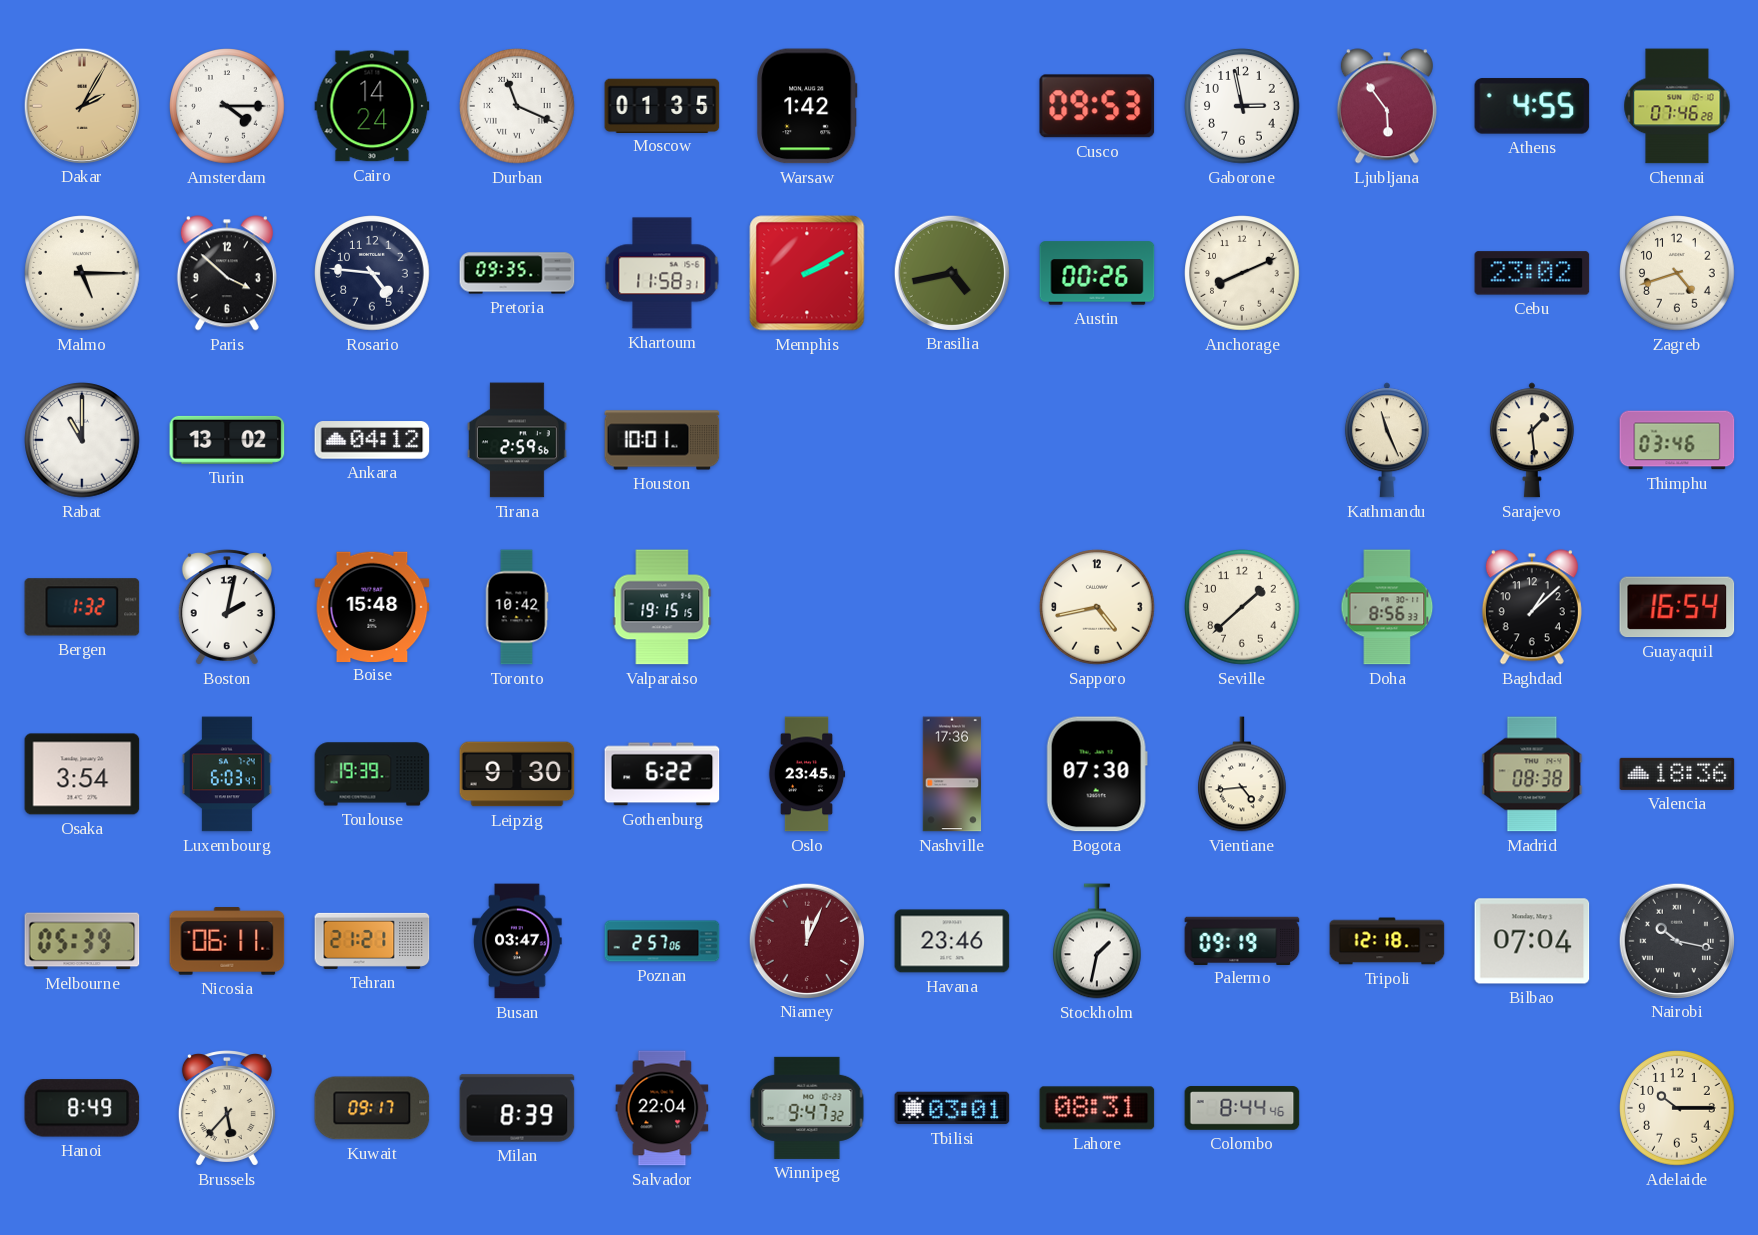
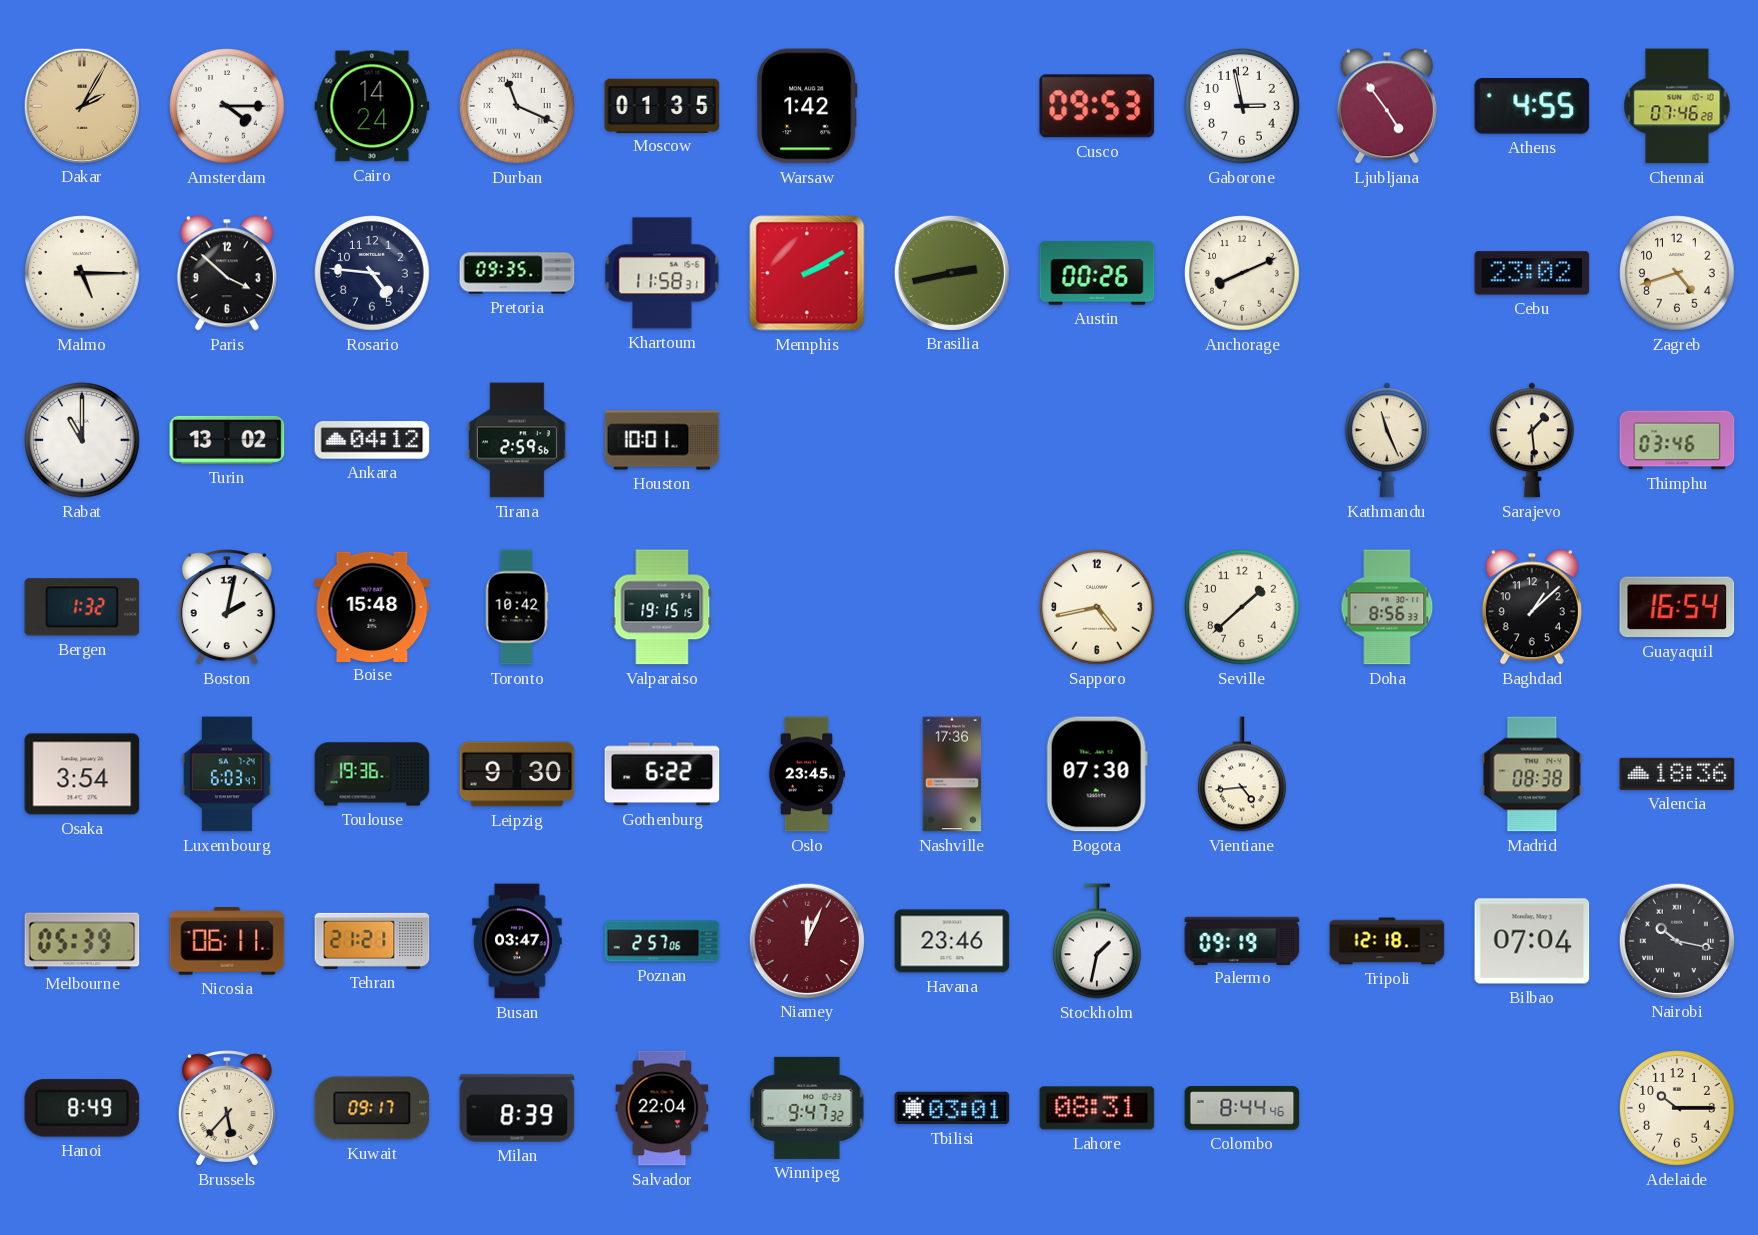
Ljubljana: 5:54 -> 4:54
Brasilia: 4:43 -> 2:43
Toulouse: 19:39 -> 19:36
